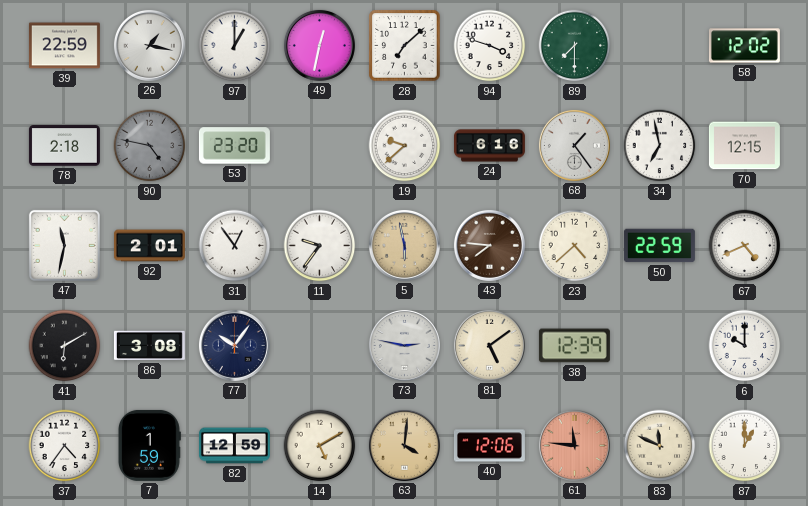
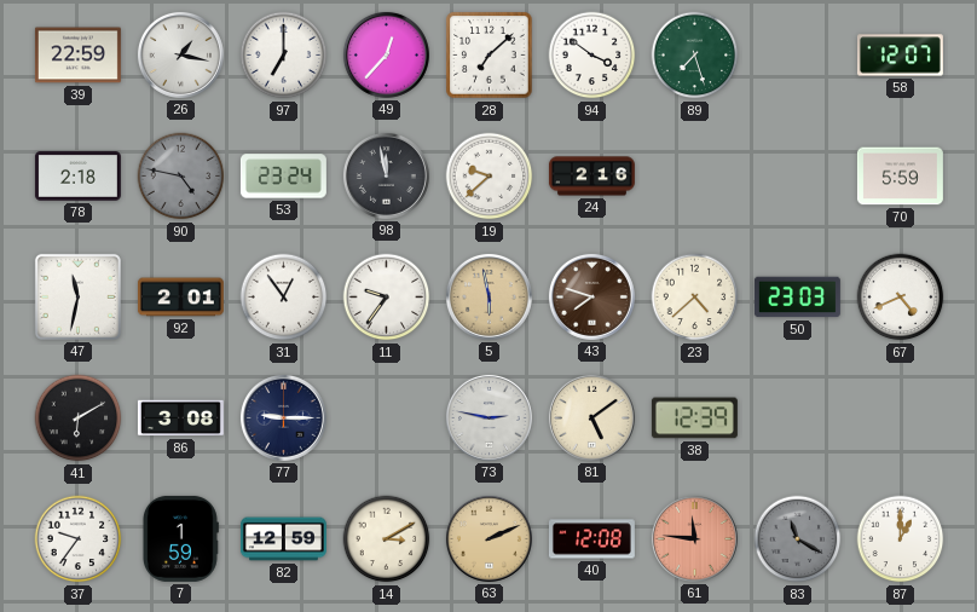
97: 1:00 -> 7:00
49: 12:32 -> 12:37
94: 3:48 -> 3:51
89: 7:30 -> 7:27
58: 12:02 -> 12:07
53: 23:20 -> 23:24
98: none -> 11:58
24: 6:16 -> 2:16
68: 1:24 -> none
34: 6:58 -> none
70: 12:15 -> 5:59
43: 7:46 -> 7:48
50: 22:59 -> 23:03
77: 10:06 -> 9:15
6: 10:00 -> none
37: 4:36 -> 9:36
14: 5:10 -> 3:10
63: 4:01 -> 2:11
40: 12:06 -> 12:08
83: 11:49 -> 11:20
83 dial: cream -> grey
